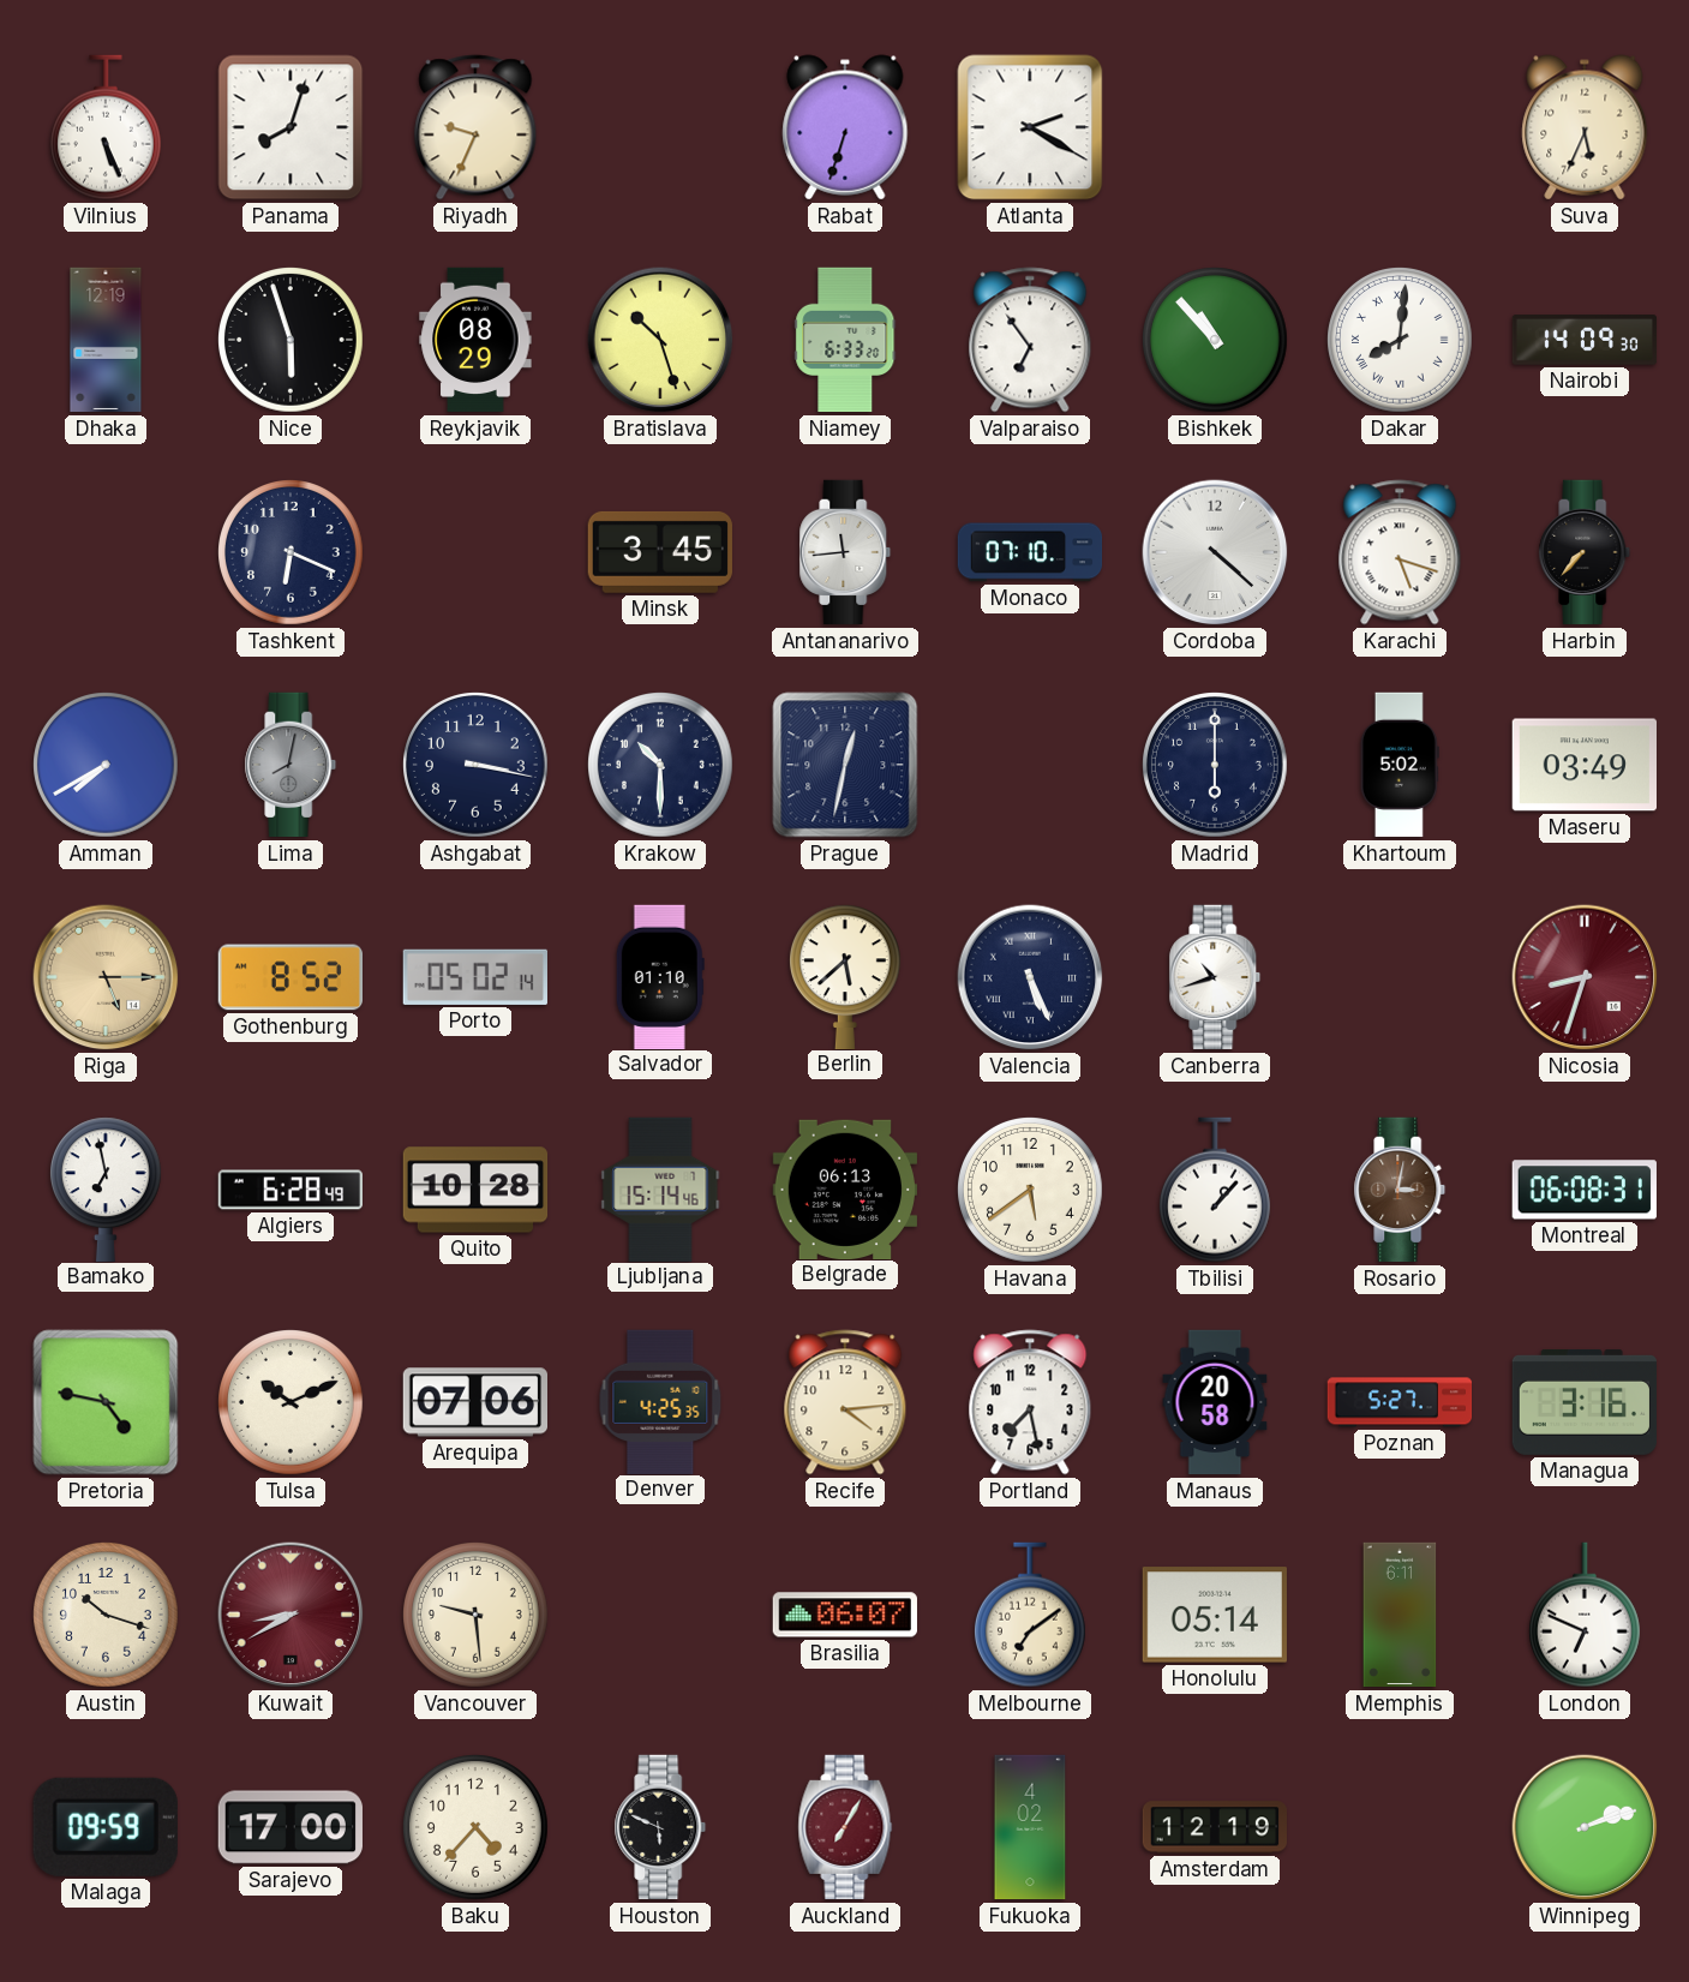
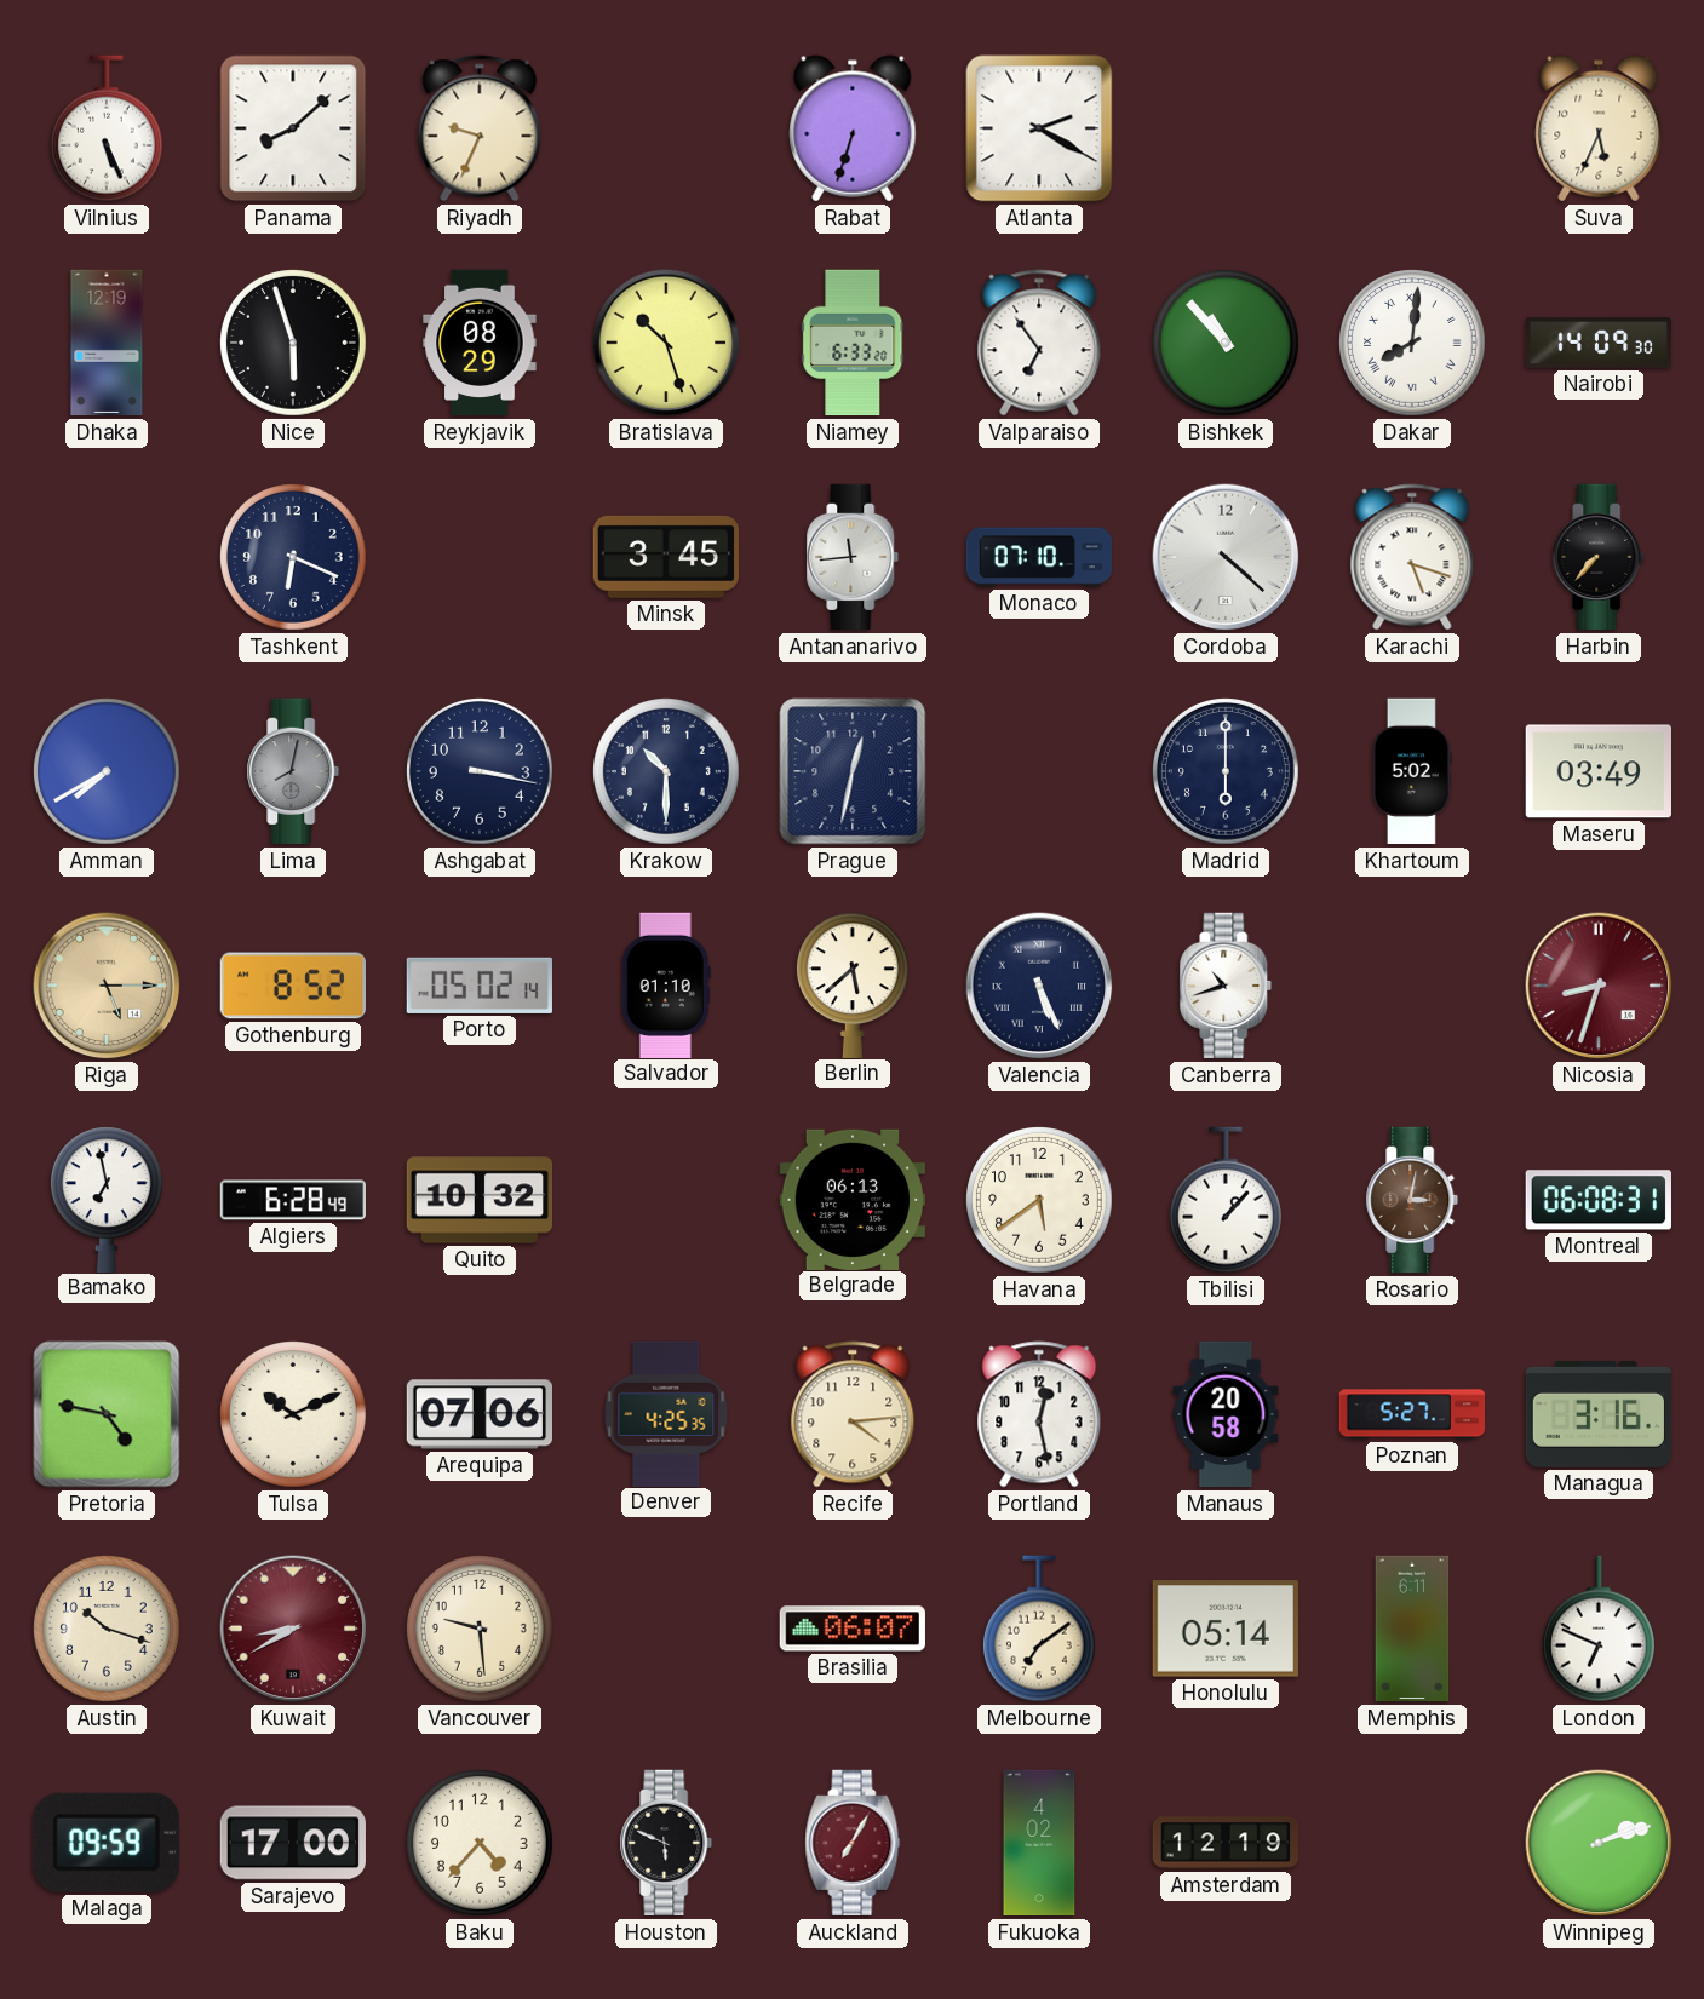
Panama: 8:03 -> 8:08
Quito: 10:28 -> 10:32
Ljubljana: 15:14 -> none
Portland: 7:28 -> 12:28
